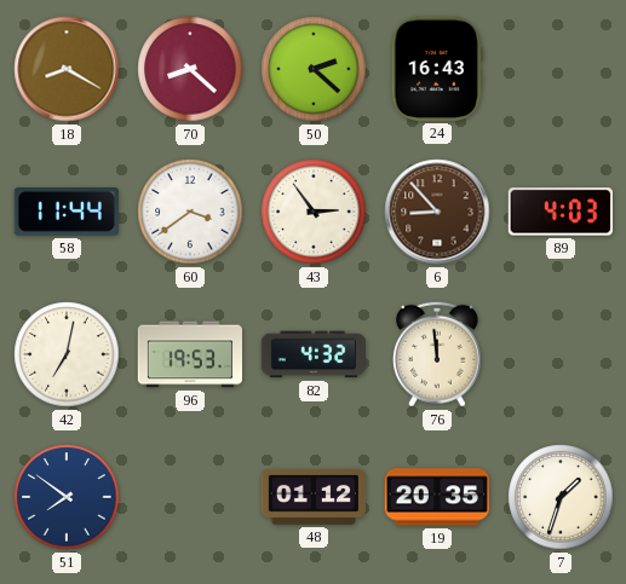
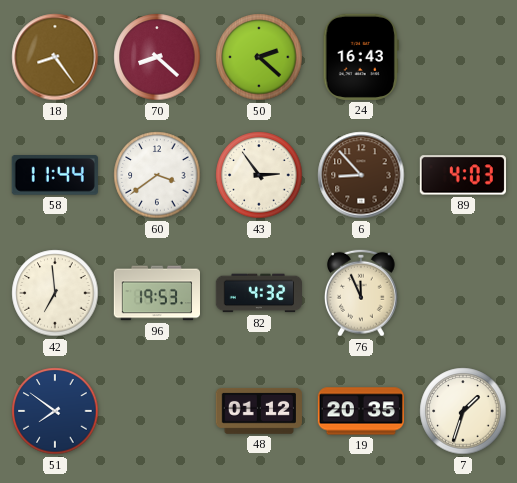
18: 8:20 -> 8:24
42: 7:02 -> 6:59
76: 11:59 -> 11:56
